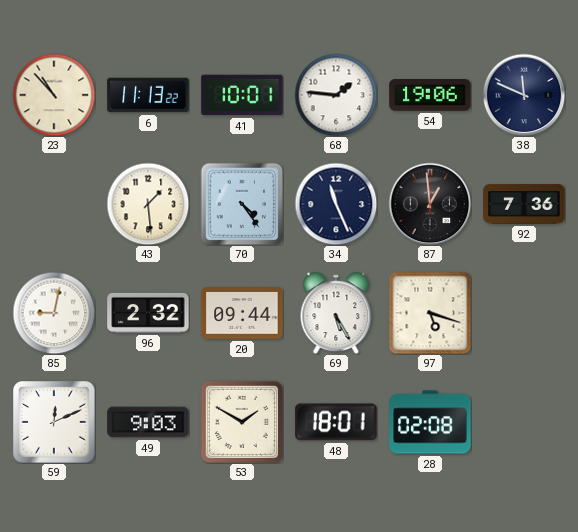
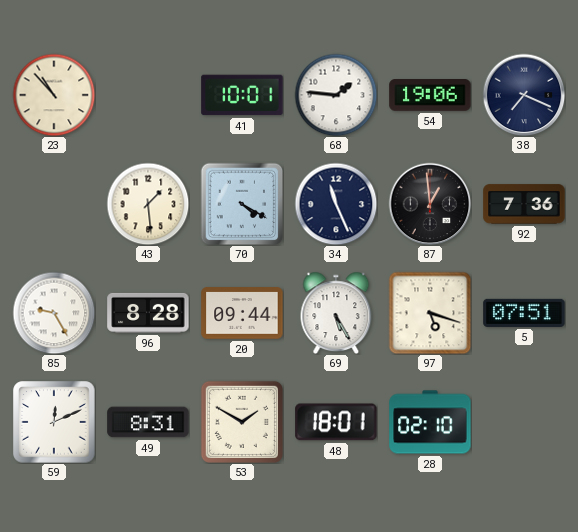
6: 11:13 -> none
38: 11:49 -> 7:19
70: 4:24 -> 4:20
85: 9:02 -> 9:25
96: 2:32 -> 8:28
5: none -> 07:51
49: 9:03 -> 8:31
28: 02:08 -> 02:10
